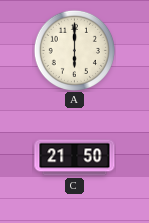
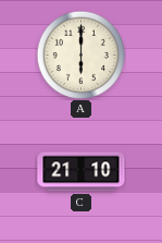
C: 21:50 -> 21:10
